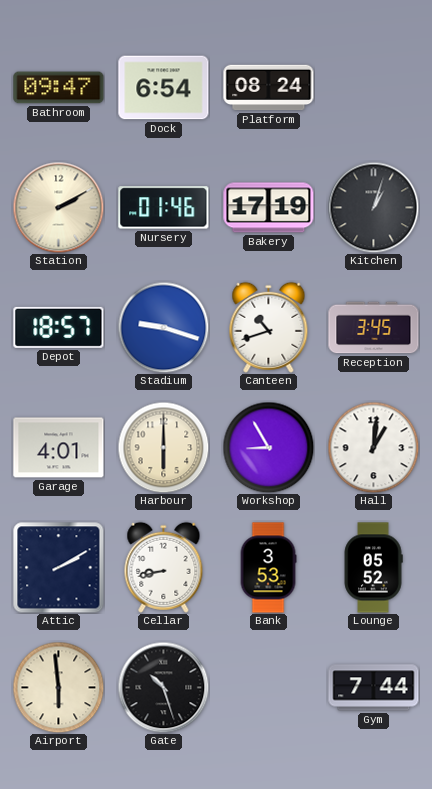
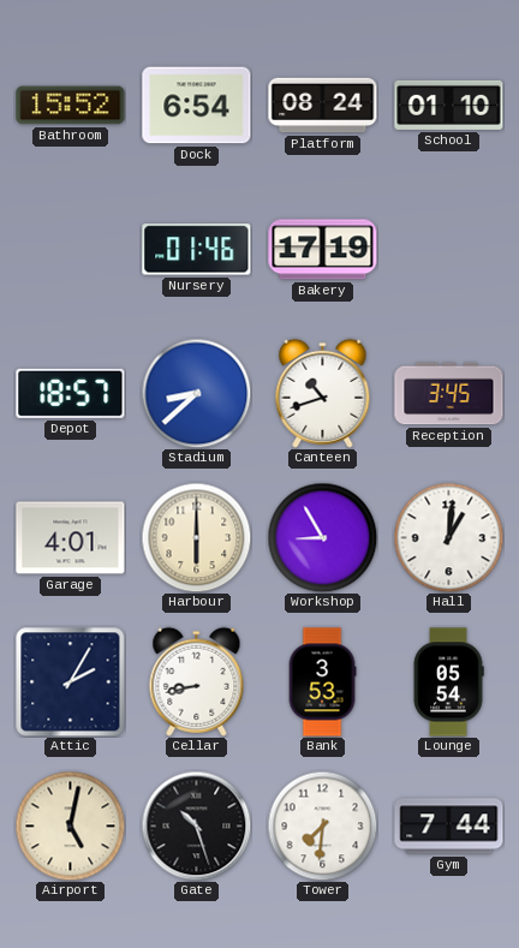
Bathroom: 09:47 -> 15:52
School: none -> 01:10
Station: 2:10 -> none
Kitchen: 1:03 -> none
Stadium: 9:18 -> 8:38
Attic: 2:10 -> 2:05
Lounge: 05:52 -> 05:54
Airport: 5:59 -> 5:02
Tower: none -> 7:31
